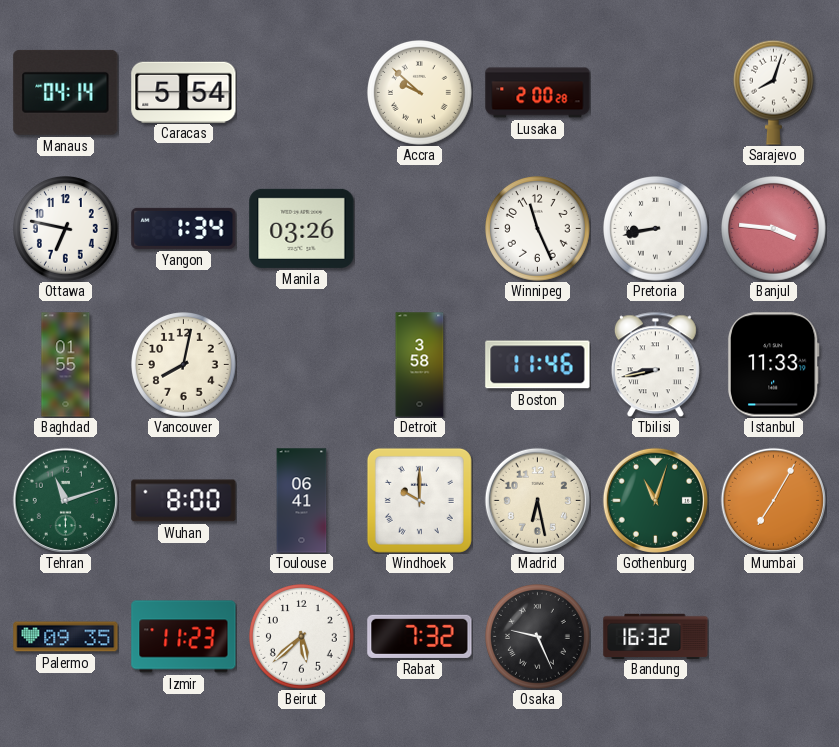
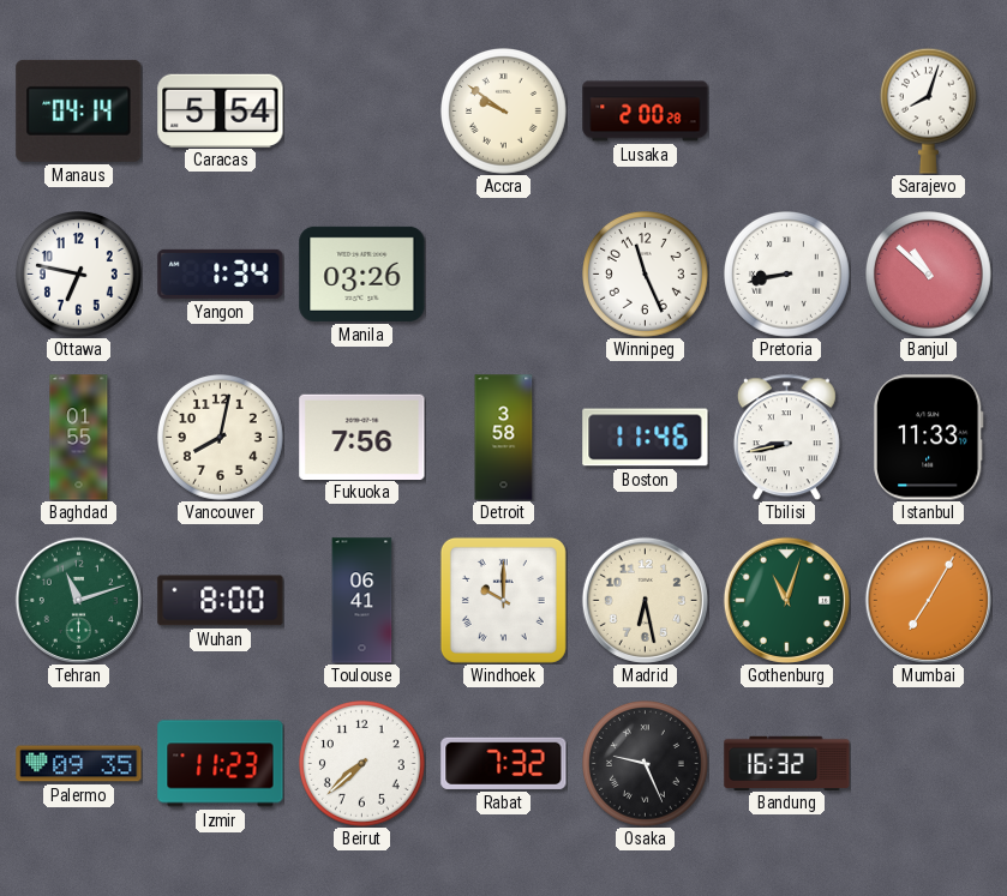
Accra: 9:52 -> 9:51
Banjul: 3:46 -> 10:52
Fukuoka: none -> 7:56
Beirut: 5:38 -> 7:38
